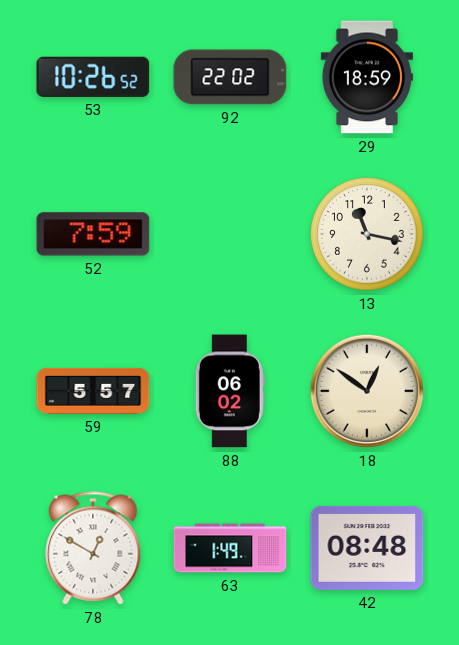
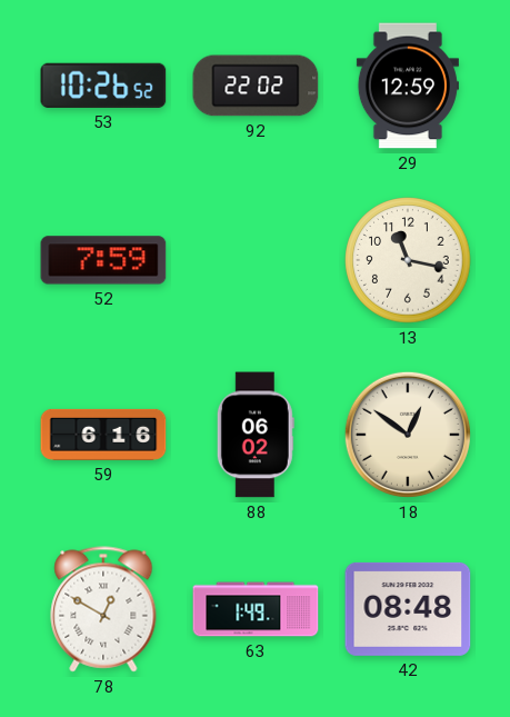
29: 18:59 -> 12:59
59: 5:57 -> 6:16
